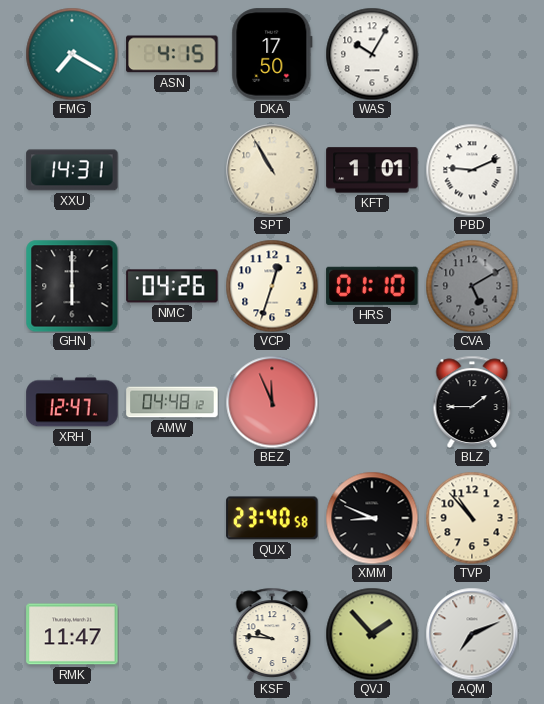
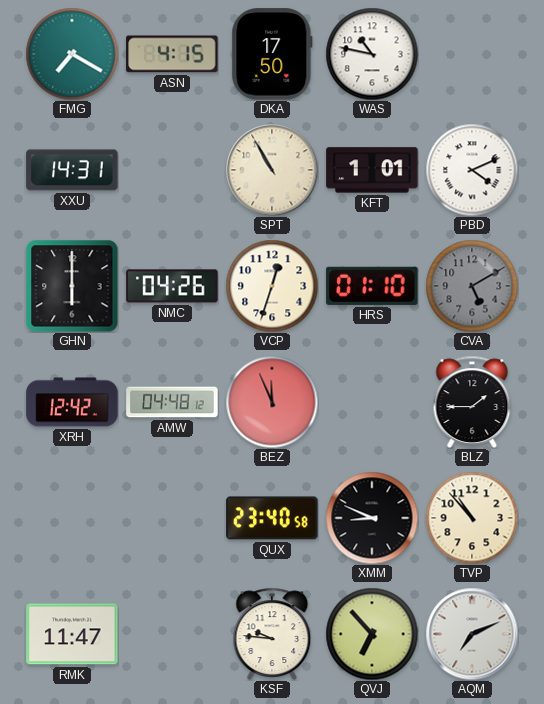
WAS: 10:05 -> 10:47
PBD: 9:11 -> 4:11
XRH: 12:47 -> 12:42
QVJ: 1:53 -> 6:53
